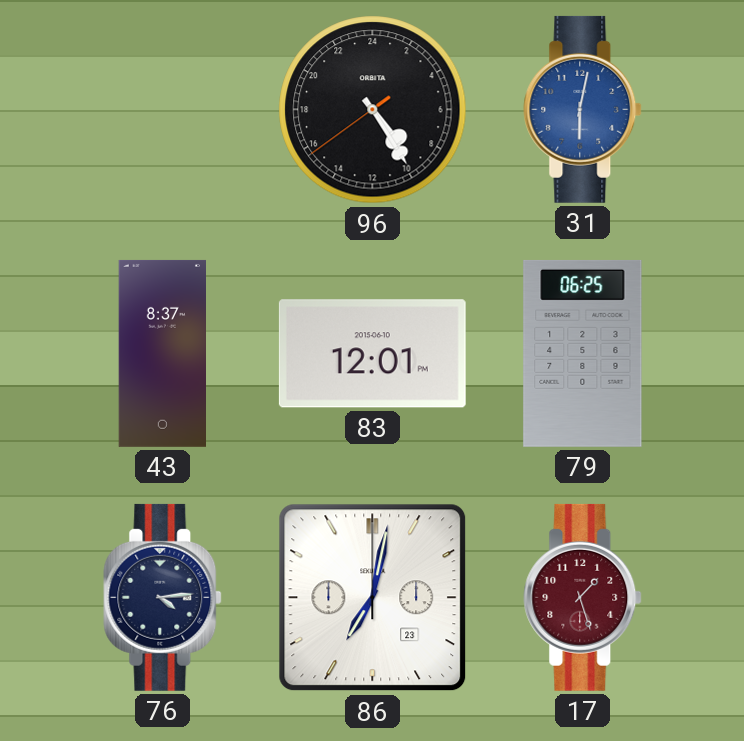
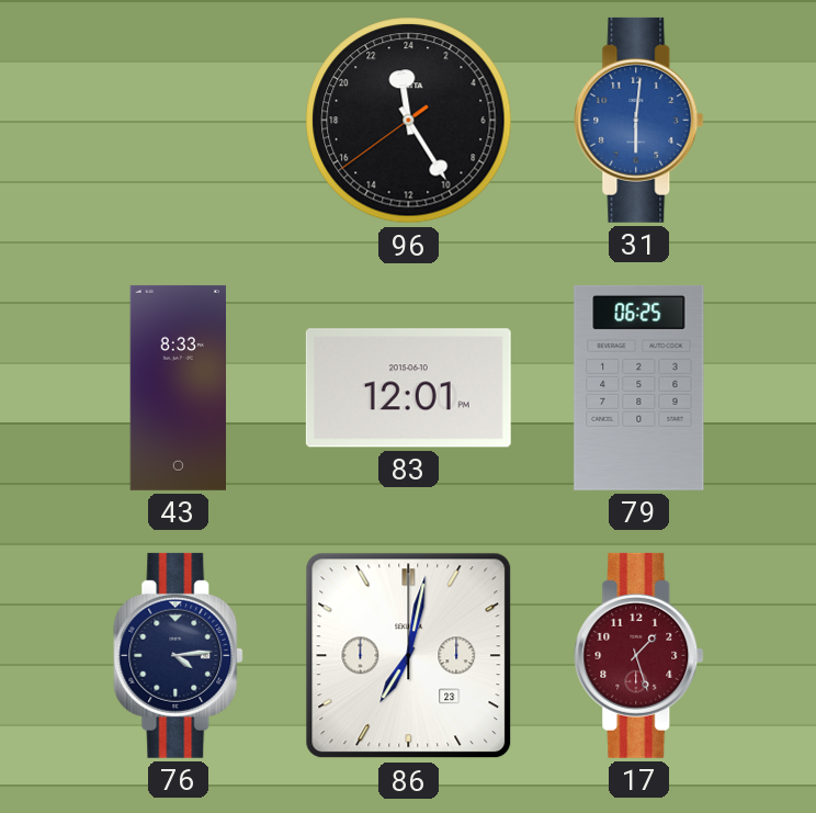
96: 9:24 -> 23:24
31: 6:02 -> 6:01
43: 8:37 -> 8:33
